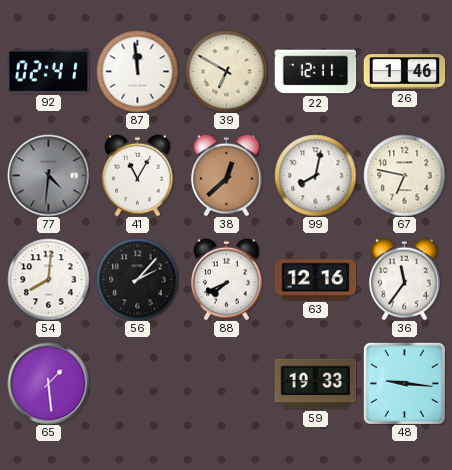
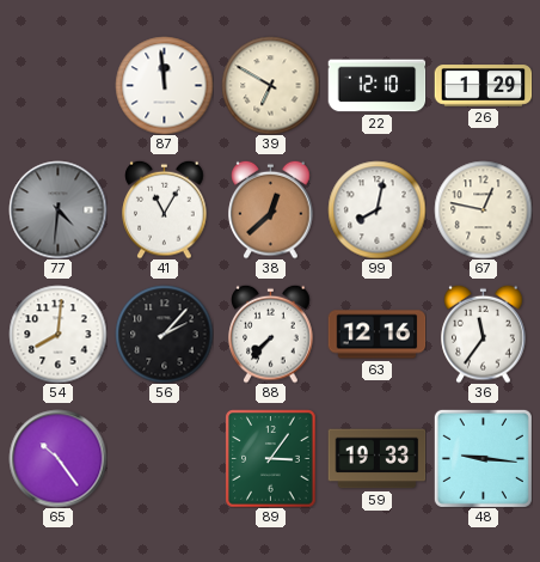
92: 02:41 -> none
22: 12:11 -> 12:10
26: 1:46 -> 1:29
67: 6:47 -> 12:47
88: 7:41 -> 7:37
65: 1:29 -> 10:24
89: none -> 3:06
